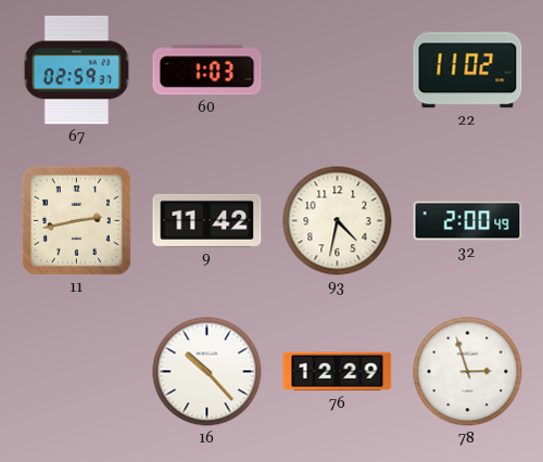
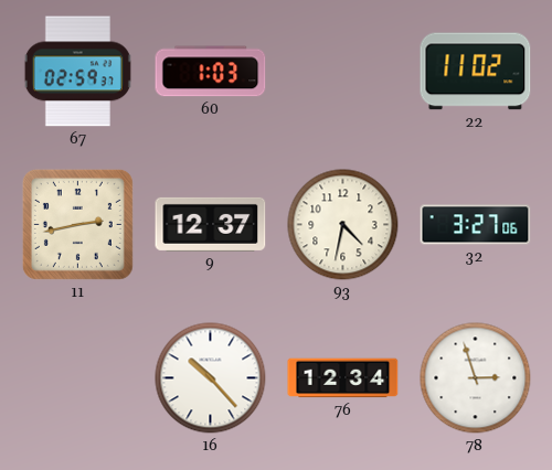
9: 11:42 -> 12:37
32: 2:00 -> 3:27
76: 12:29 -> 12:34
